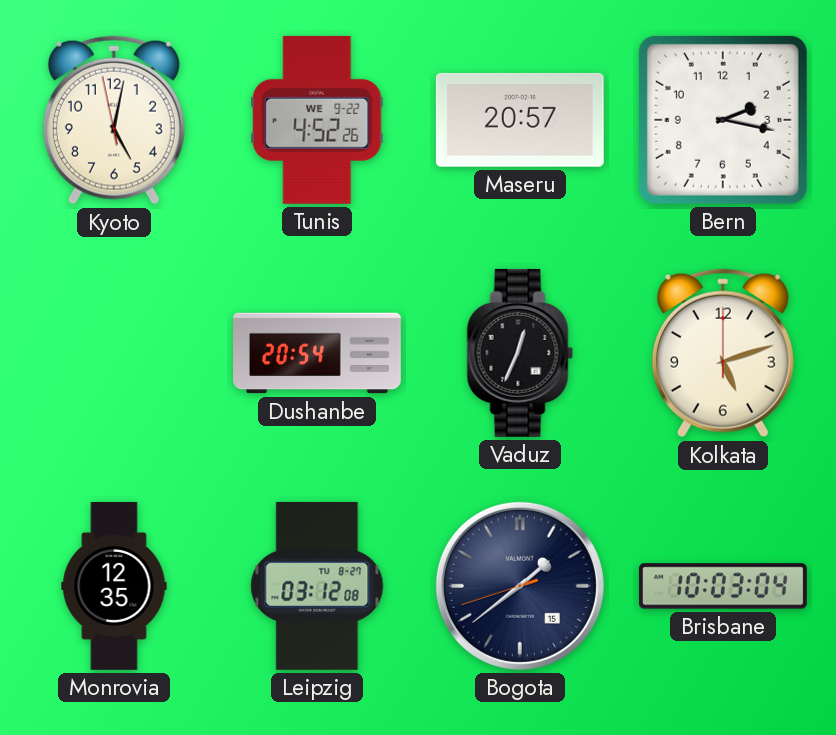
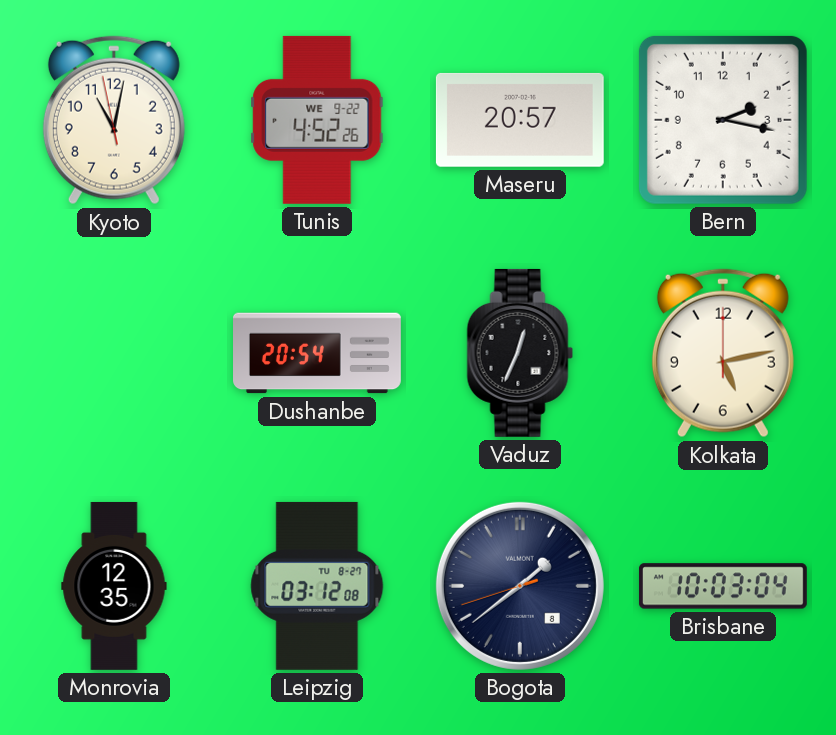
Kyoto: 5:01 -> 11:01
Kolkata: 5:12 -> 5:13
Bogota date: 15 -> 8
